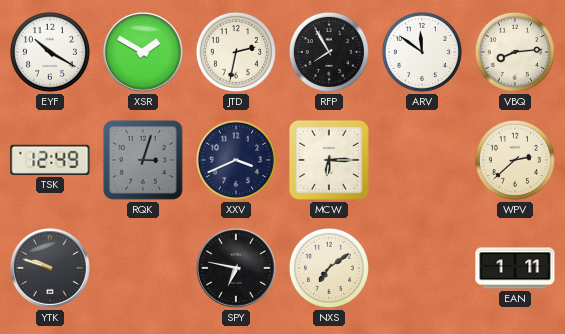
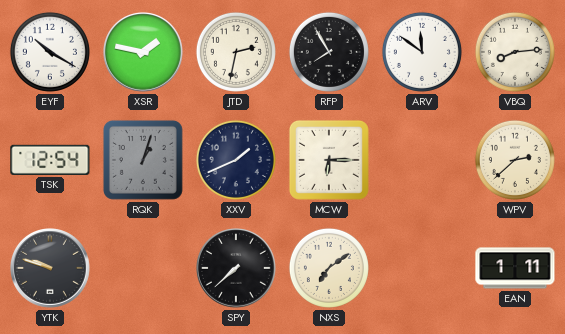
XSR: 1:50 -> 1:47
TSK: 12:49 -> 12:54
RQK: 3:03 -> 1:03
XXV: 3:41 -> 1:41
SPY: 6:47 -> 7:38
